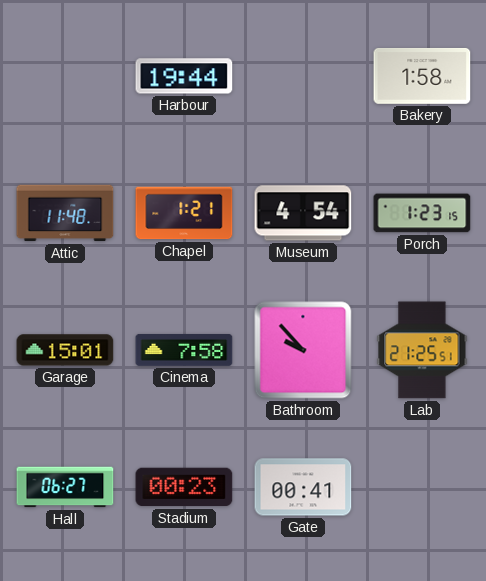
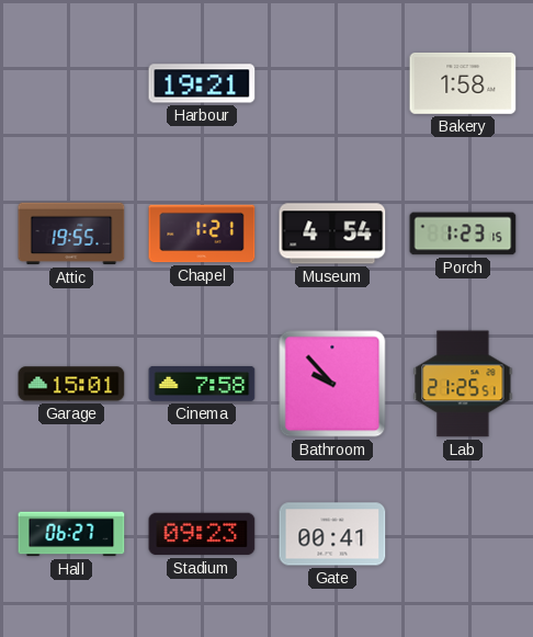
Harbour: 19:44 -> 19:21
Attic: 11:48 -> 19:55
Stadium: 00:23 -> 09:23
